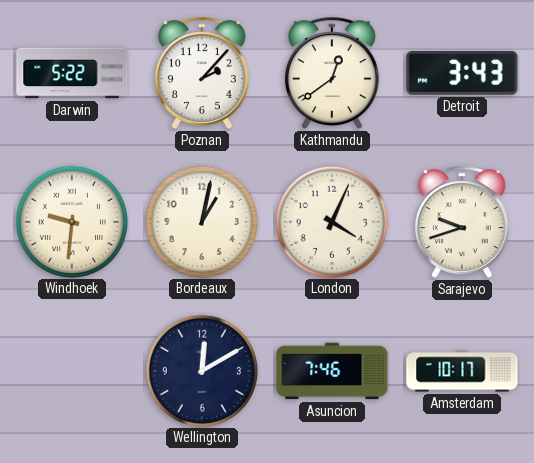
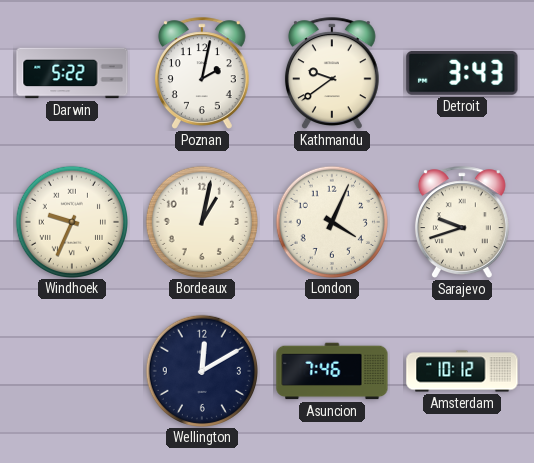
Poznan: 2:07 -> 2:02
Kathmandu: 12:39 -> 9:39
Windhoek: 9:31 -> 9:34
Amsterdam: 10:17 -> 10:12
